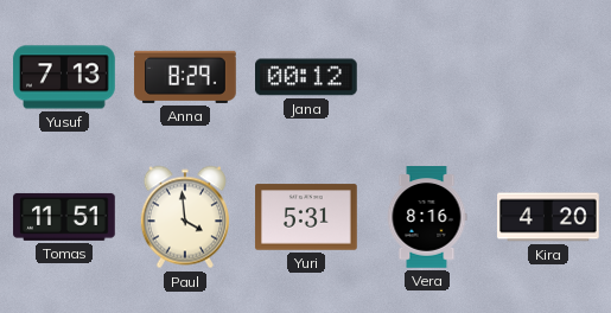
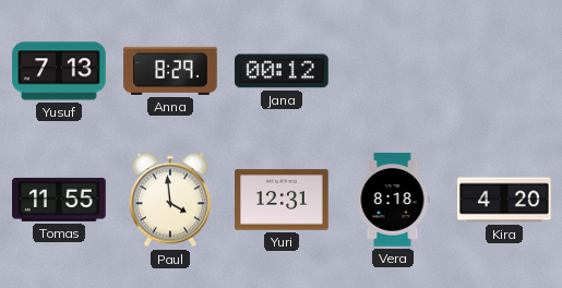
Tomas: 11:51 -> 11:55
Yuri: 5:31 -> 12:31
Vera: 8:16 -> 8:18
